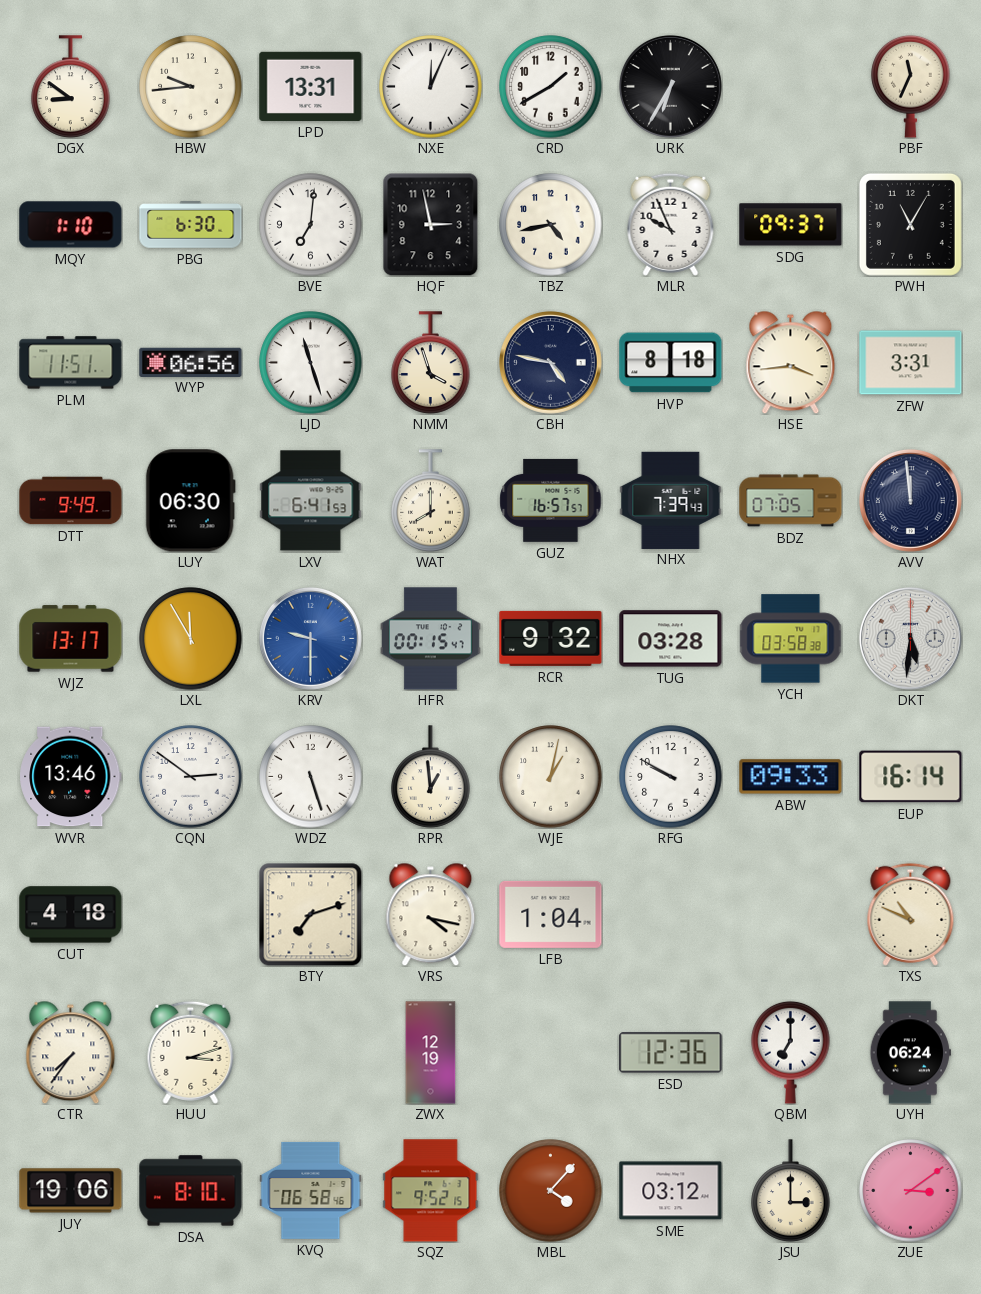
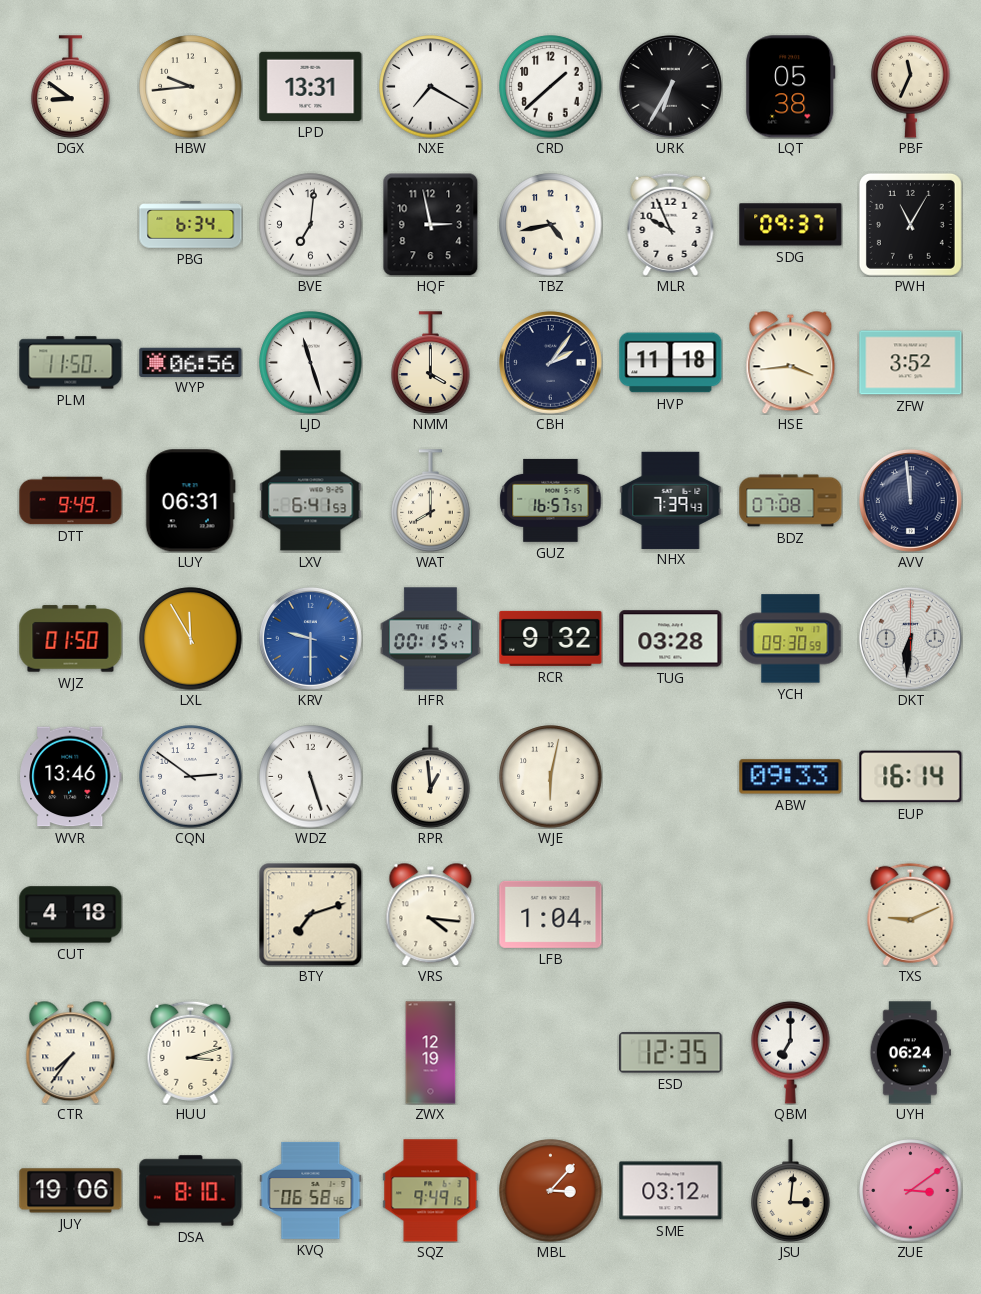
NXE: 12:04 -> 7:20
CRD: 1:40 -> 1:38
LQT: none -> 05:38
MQY: 1:10 -> none
PBG: 6:30 -> 6:34
PLM: 11:51 -> 11:50
NMM: 3:57 -> 4:00
CBH: 4:47 -> 2:06
HVP: 8:18 -> 11:18
ZFW: 3:31 -> 3:52
LUY: 06:30 -> 06:31
BDZ: 07:05 -> 07:08
WJZ: 13:17 -> 01:50
YCH: 03:58 -> 09:30
DKT: 5:31 -> 6:31
WJE: 1:02 -> 6:02
RFG: 9:50 -> none
VRS: 4:17 -> 4:16
TXS: 10:49 -> 9:11
ESD: 12:36 -> 12:35
SQZ: 9:52 -> 9:49
MBL: 4:07 -> 3:07
JSU: 3:00 -> 3:01
